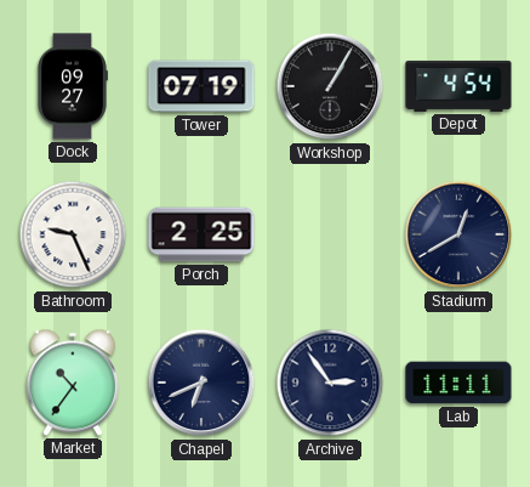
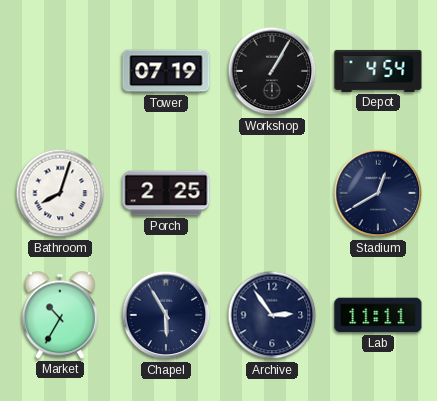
Dock: 09:27 -> none
Bathroom: 9:26 -> 8:03
Market: 10:36 -> 10:35
Chapel: 6:41 -> 5:55
